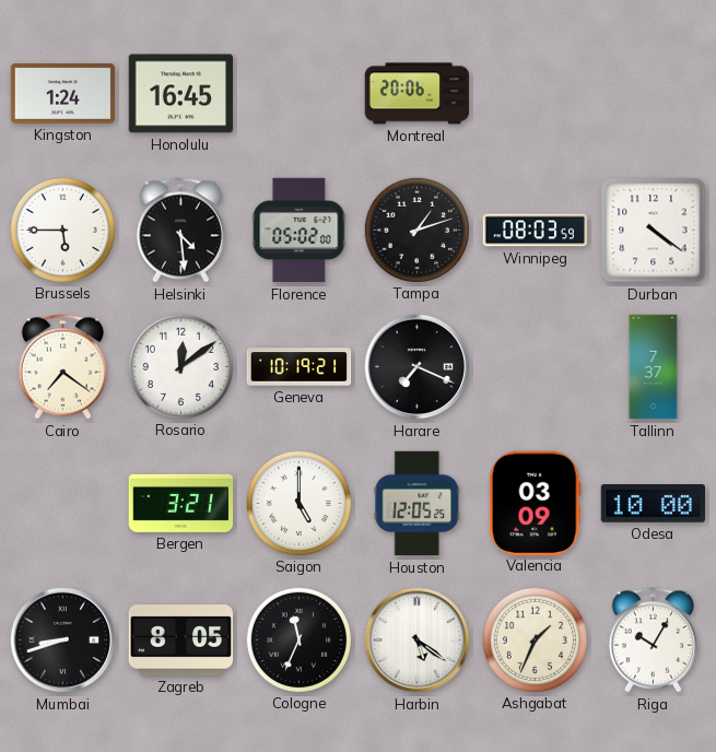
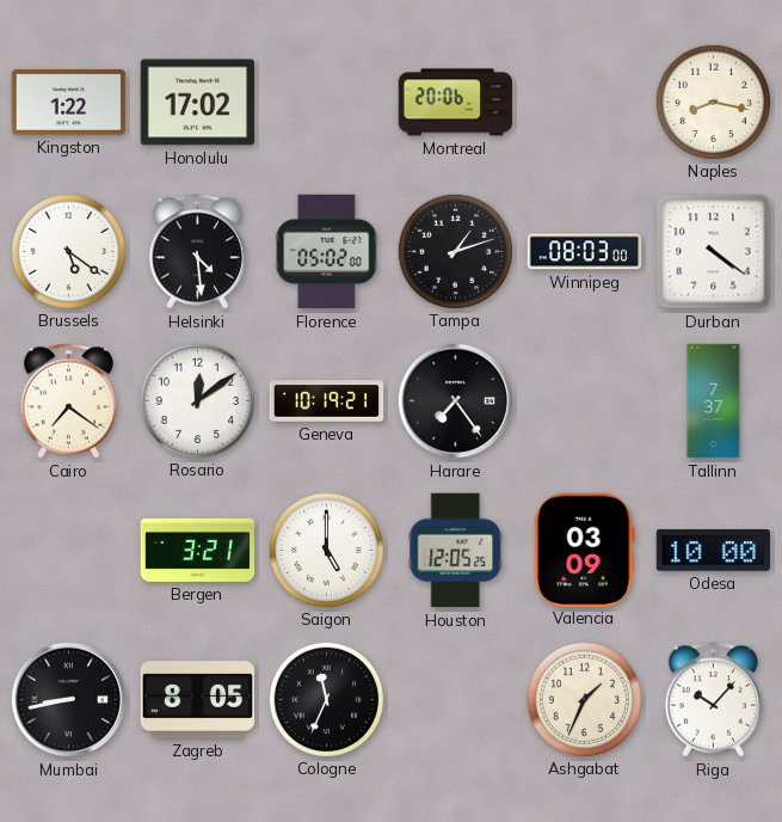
Kingston: 1:24 -> 1:22
Honolulu: 16:45 -> 17:02
Naples: none -> 8:17
Brussels: 5:45 -> 5:21
Winnipeg: 08:03:59 -> 08:03:00
Harare: 7:19 -> 7:24
Mumbai: 8:42 -> 8:43
Harbin: 5:21 -> none
Riga: 10:05 -> 10:07
